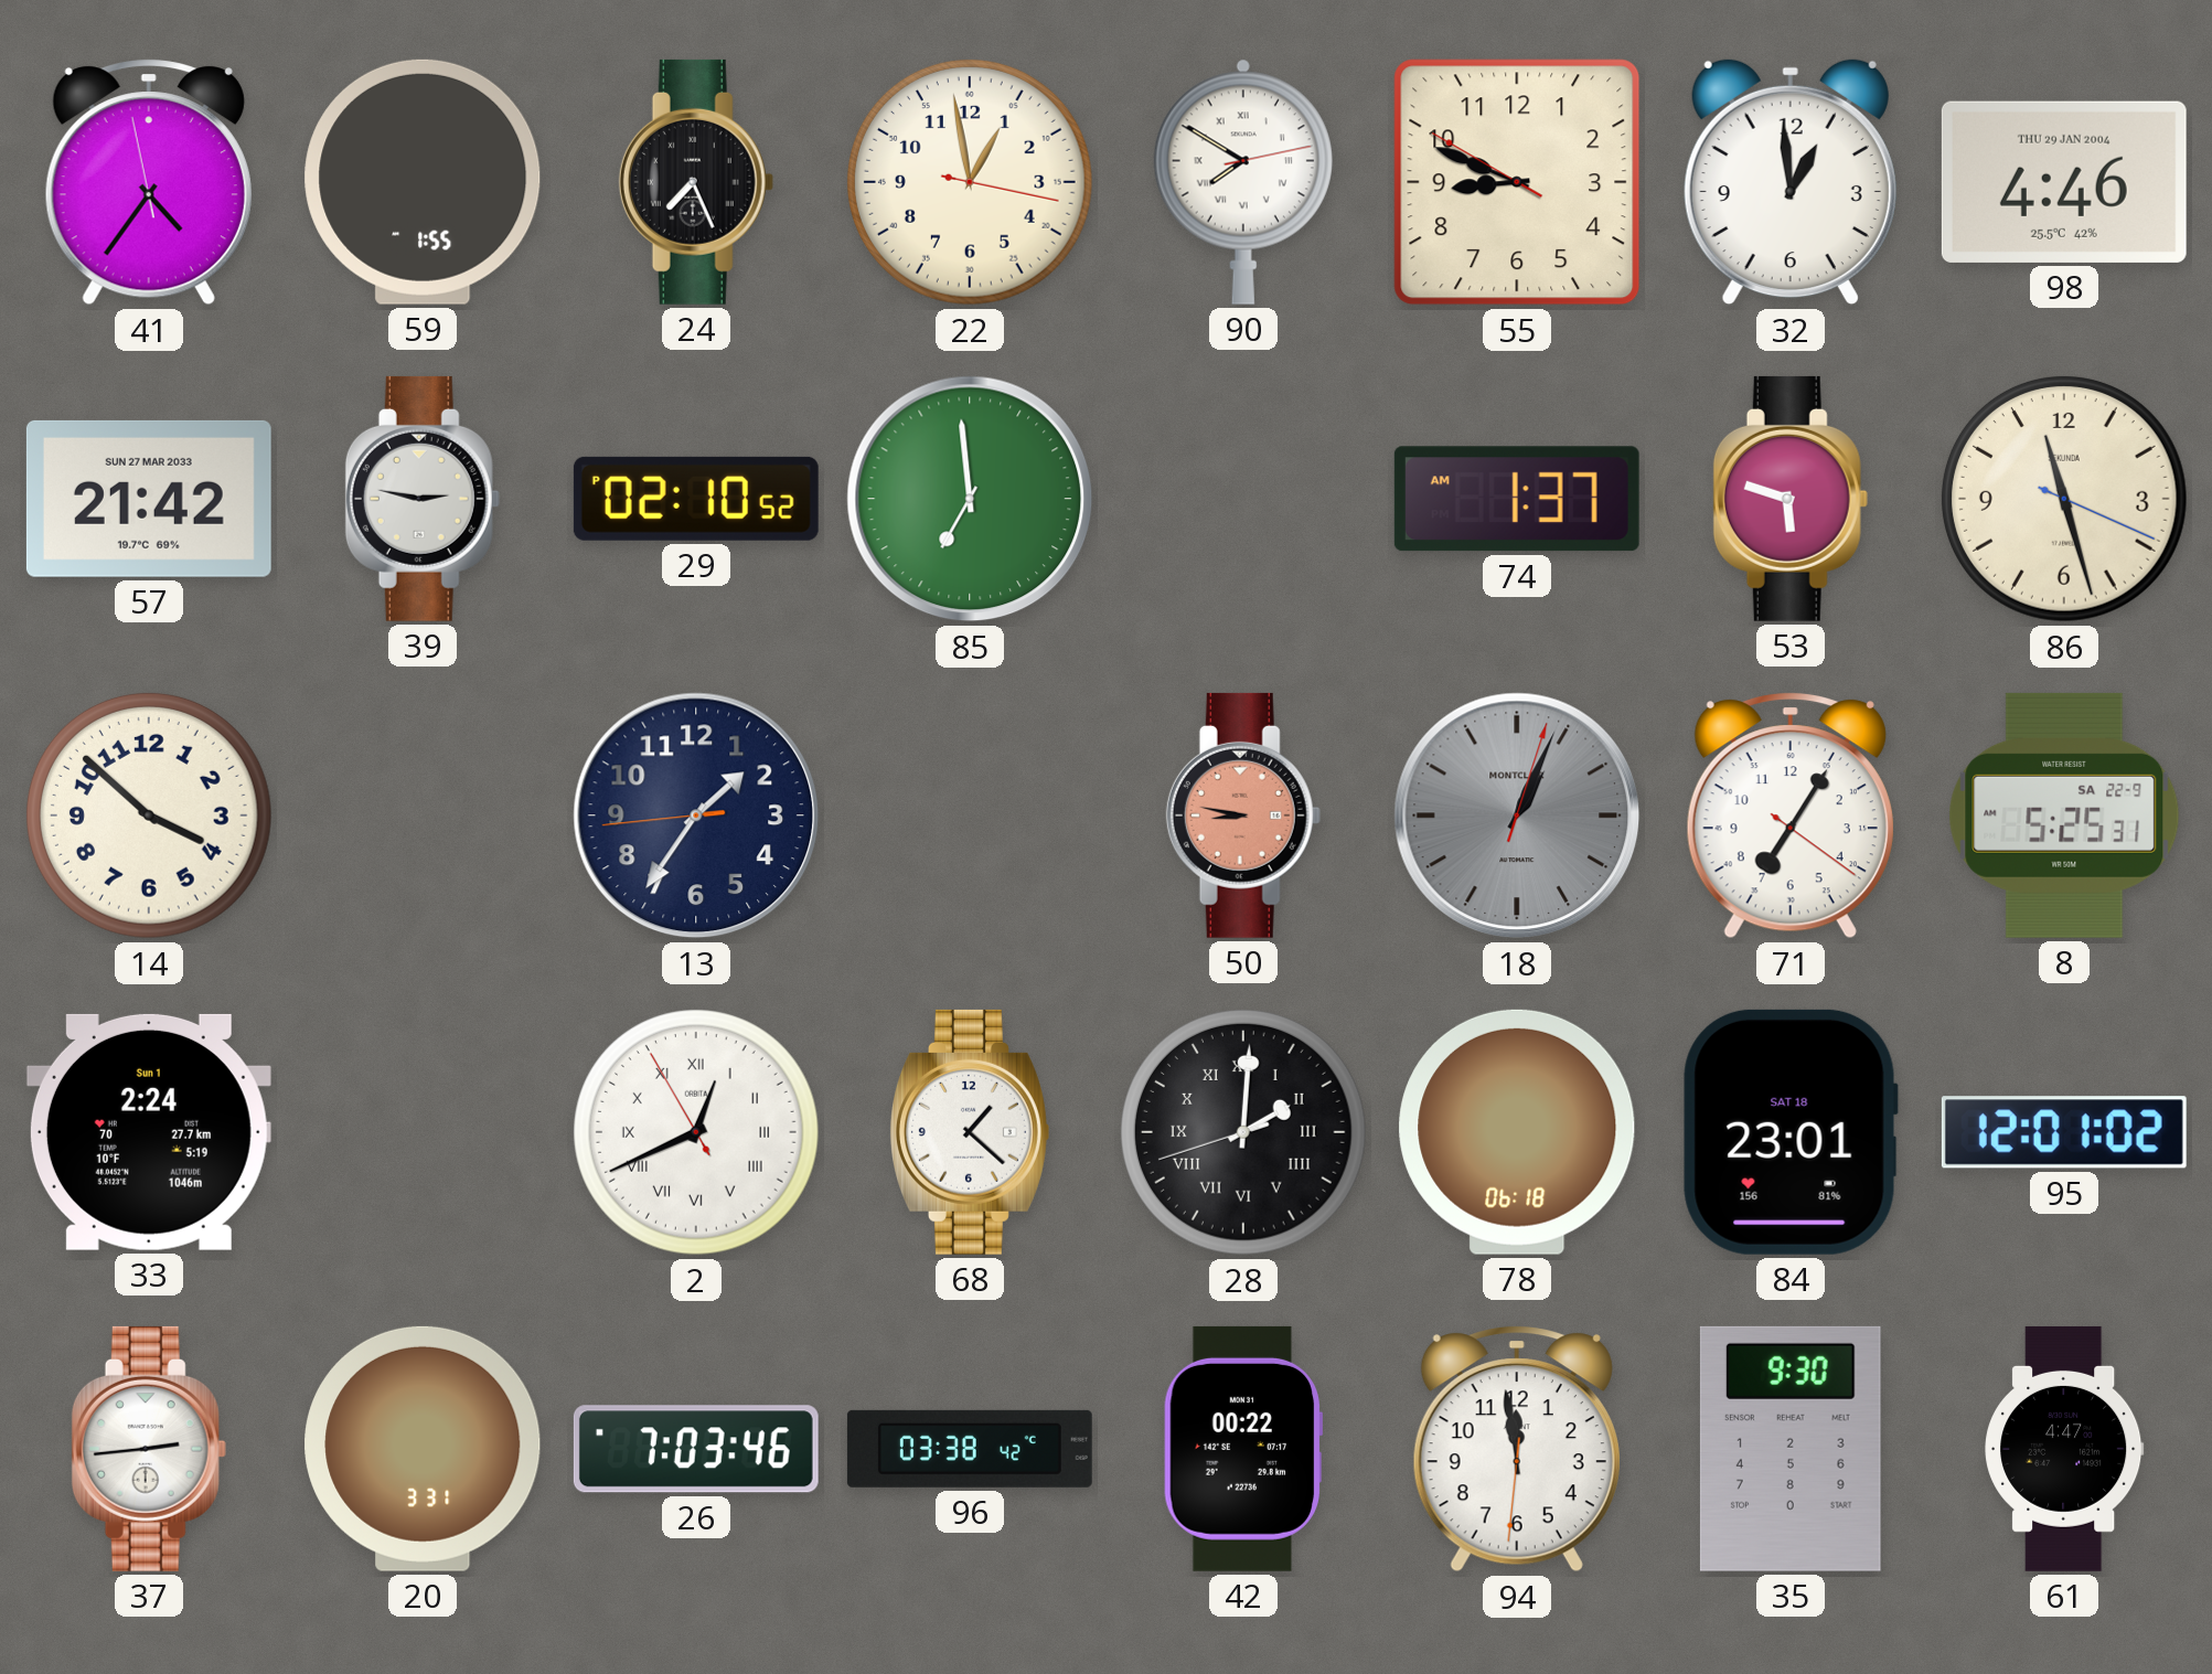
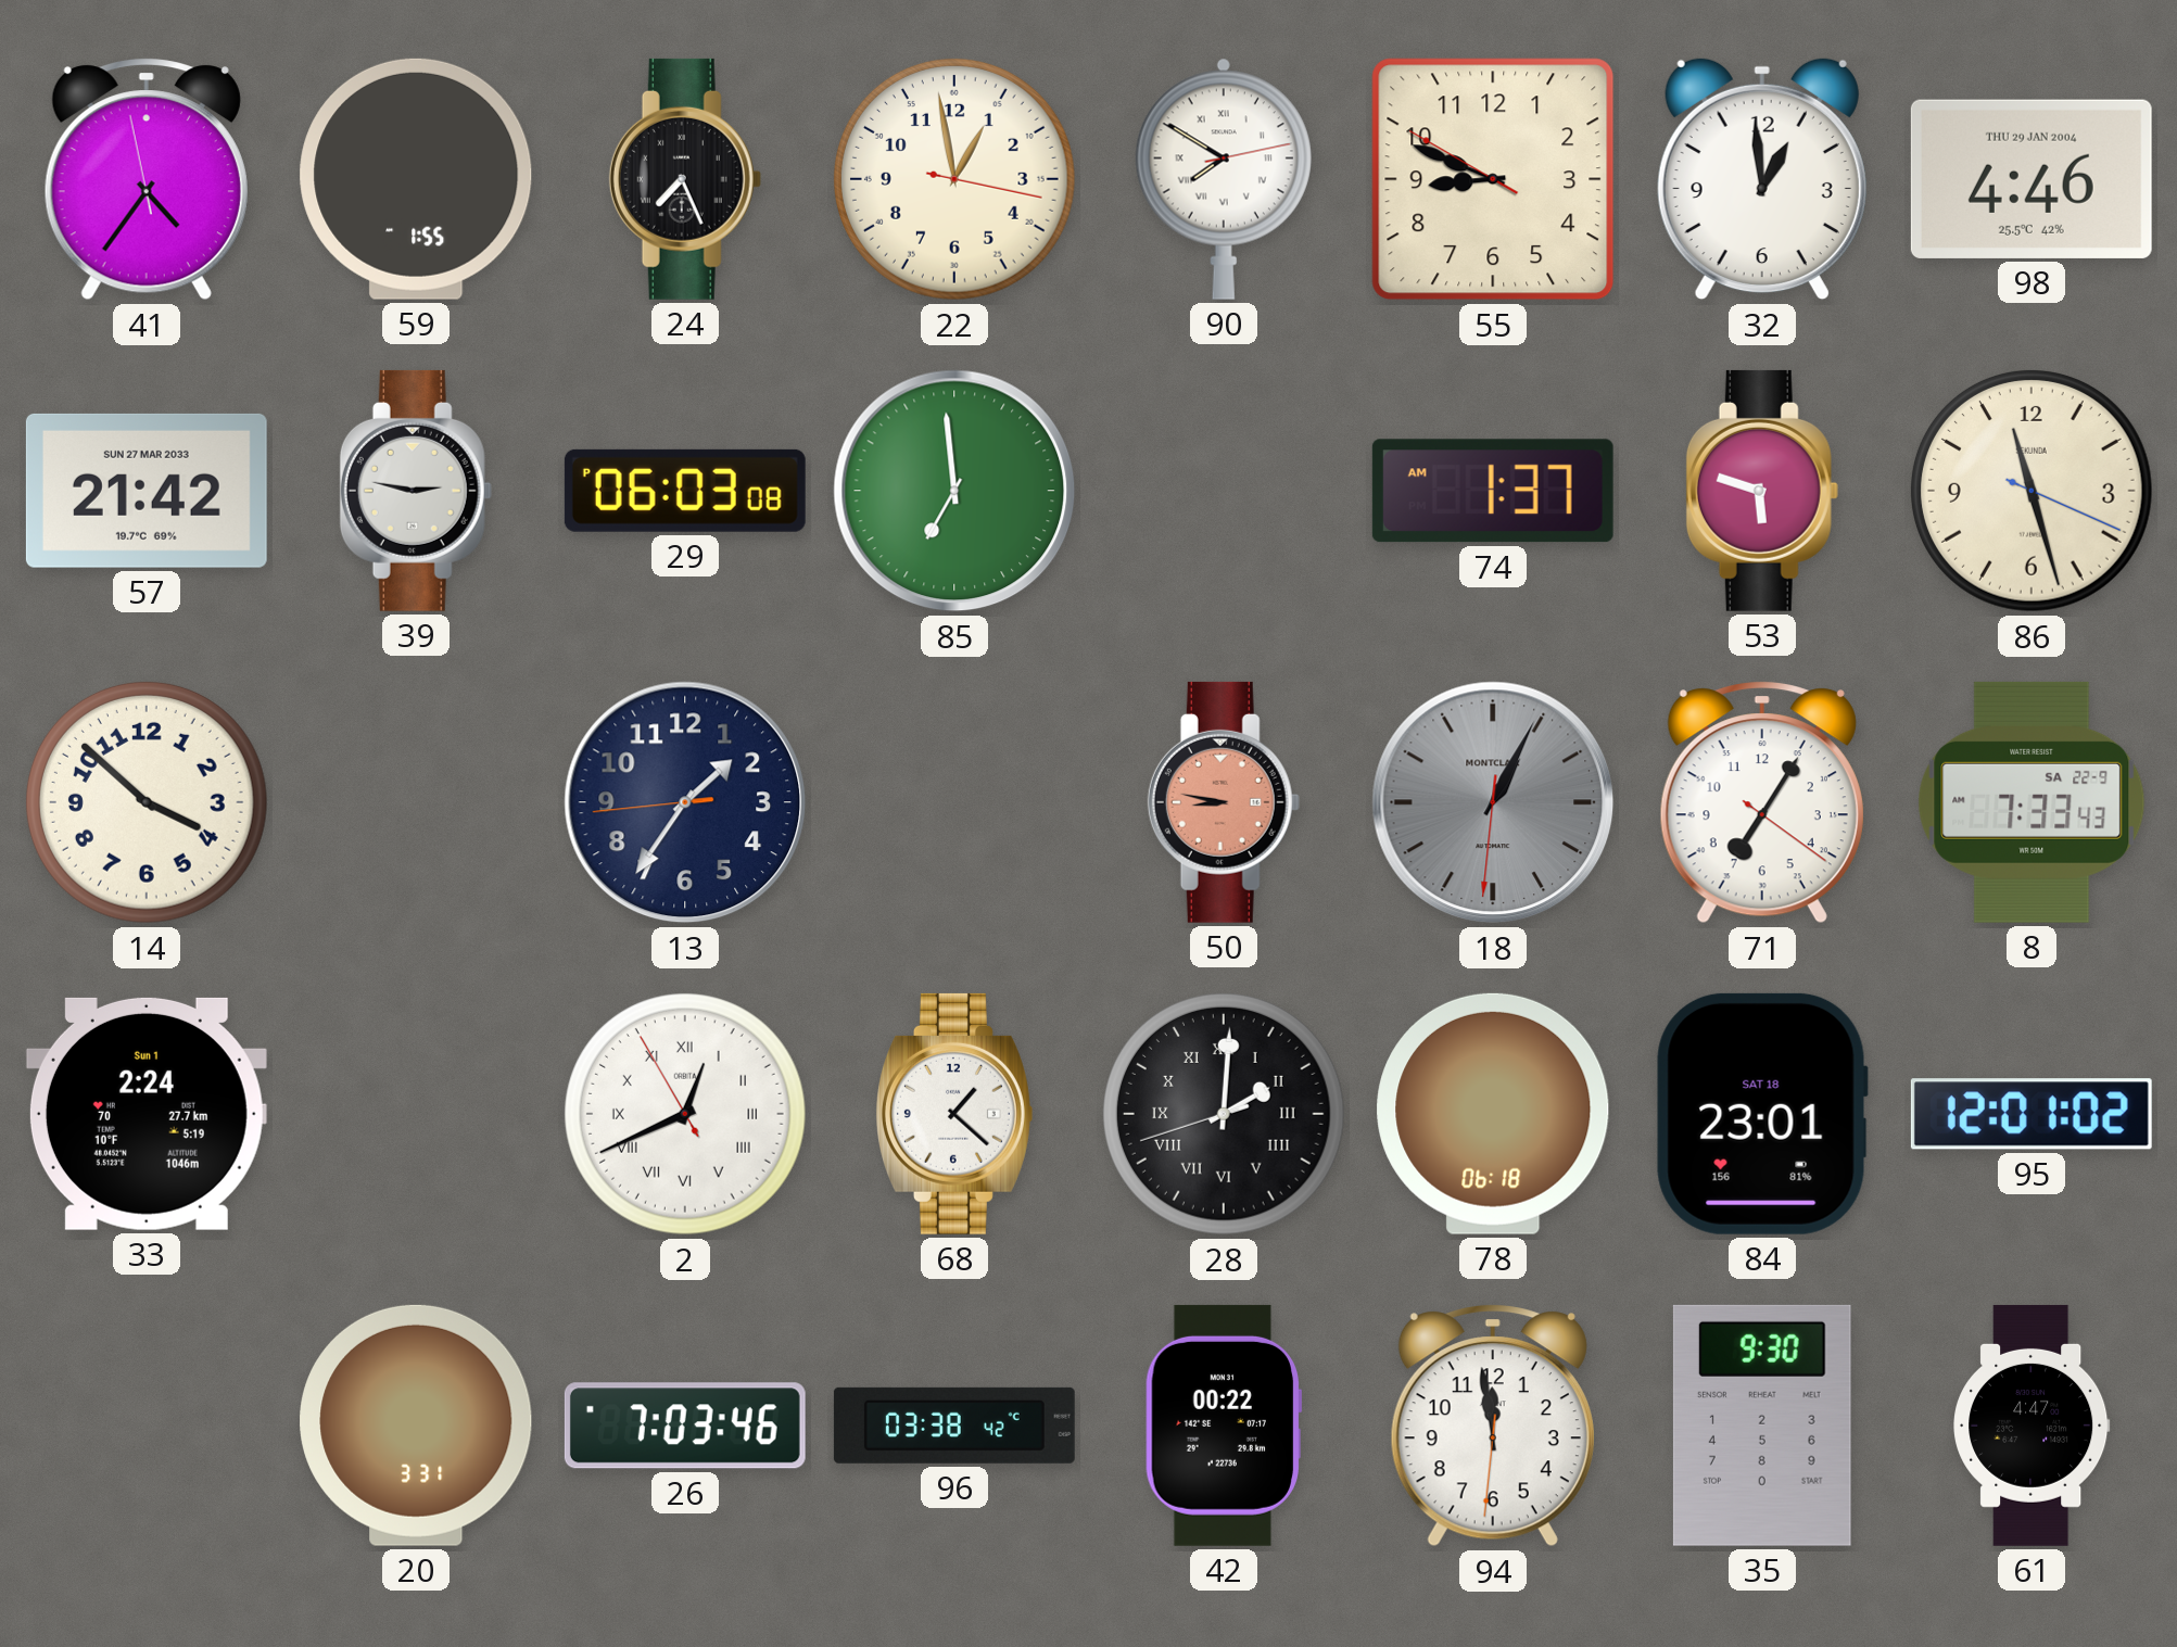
29: 02:10 -> 06:03
18: 1:04:03 -> 1:04:31
8: 5:25 -> 7:33
37: 2:44 -> none
